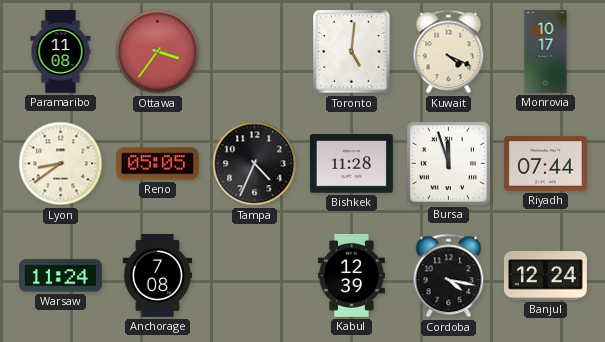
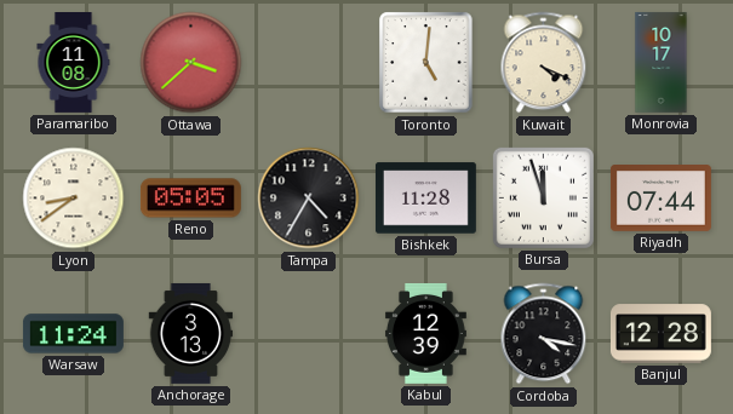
Ottawa: 3:36 -> 3:38
Tampa: 4:34 -> 4:35
Anchorage: 7:08 -> 3:13
Banjul: 12:24 -> 12:28
